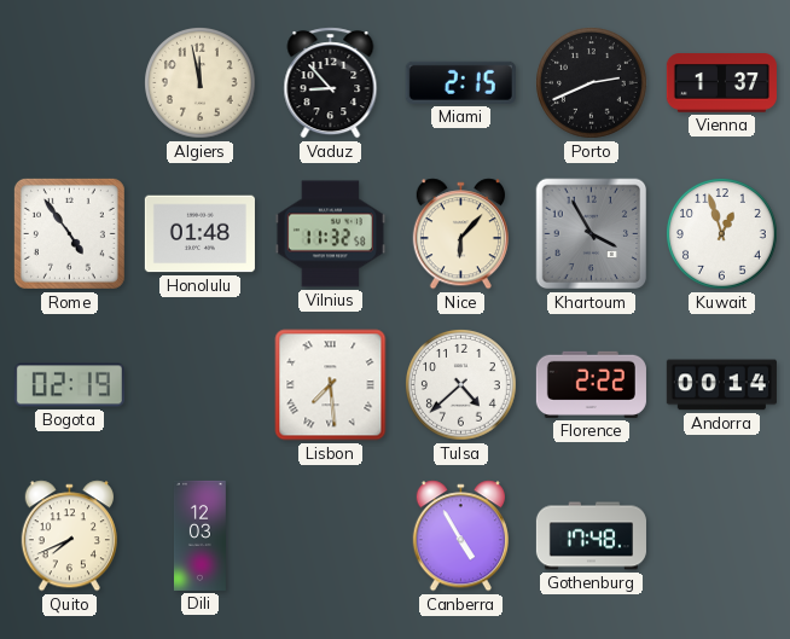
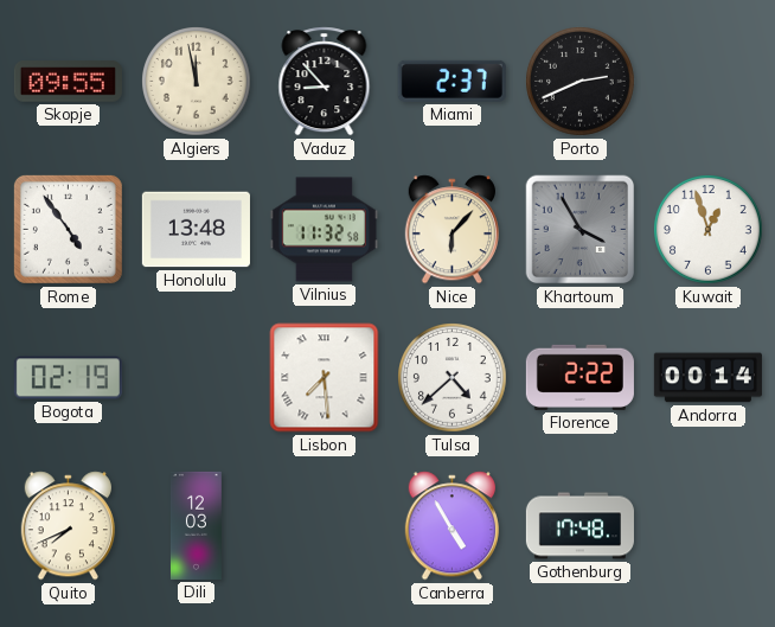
Skopje: none -> 09:55
Miami: 2:15 -> 2:37
Vienna: 1:37 -> none
Honolulu: 01:48 -> 13:48
